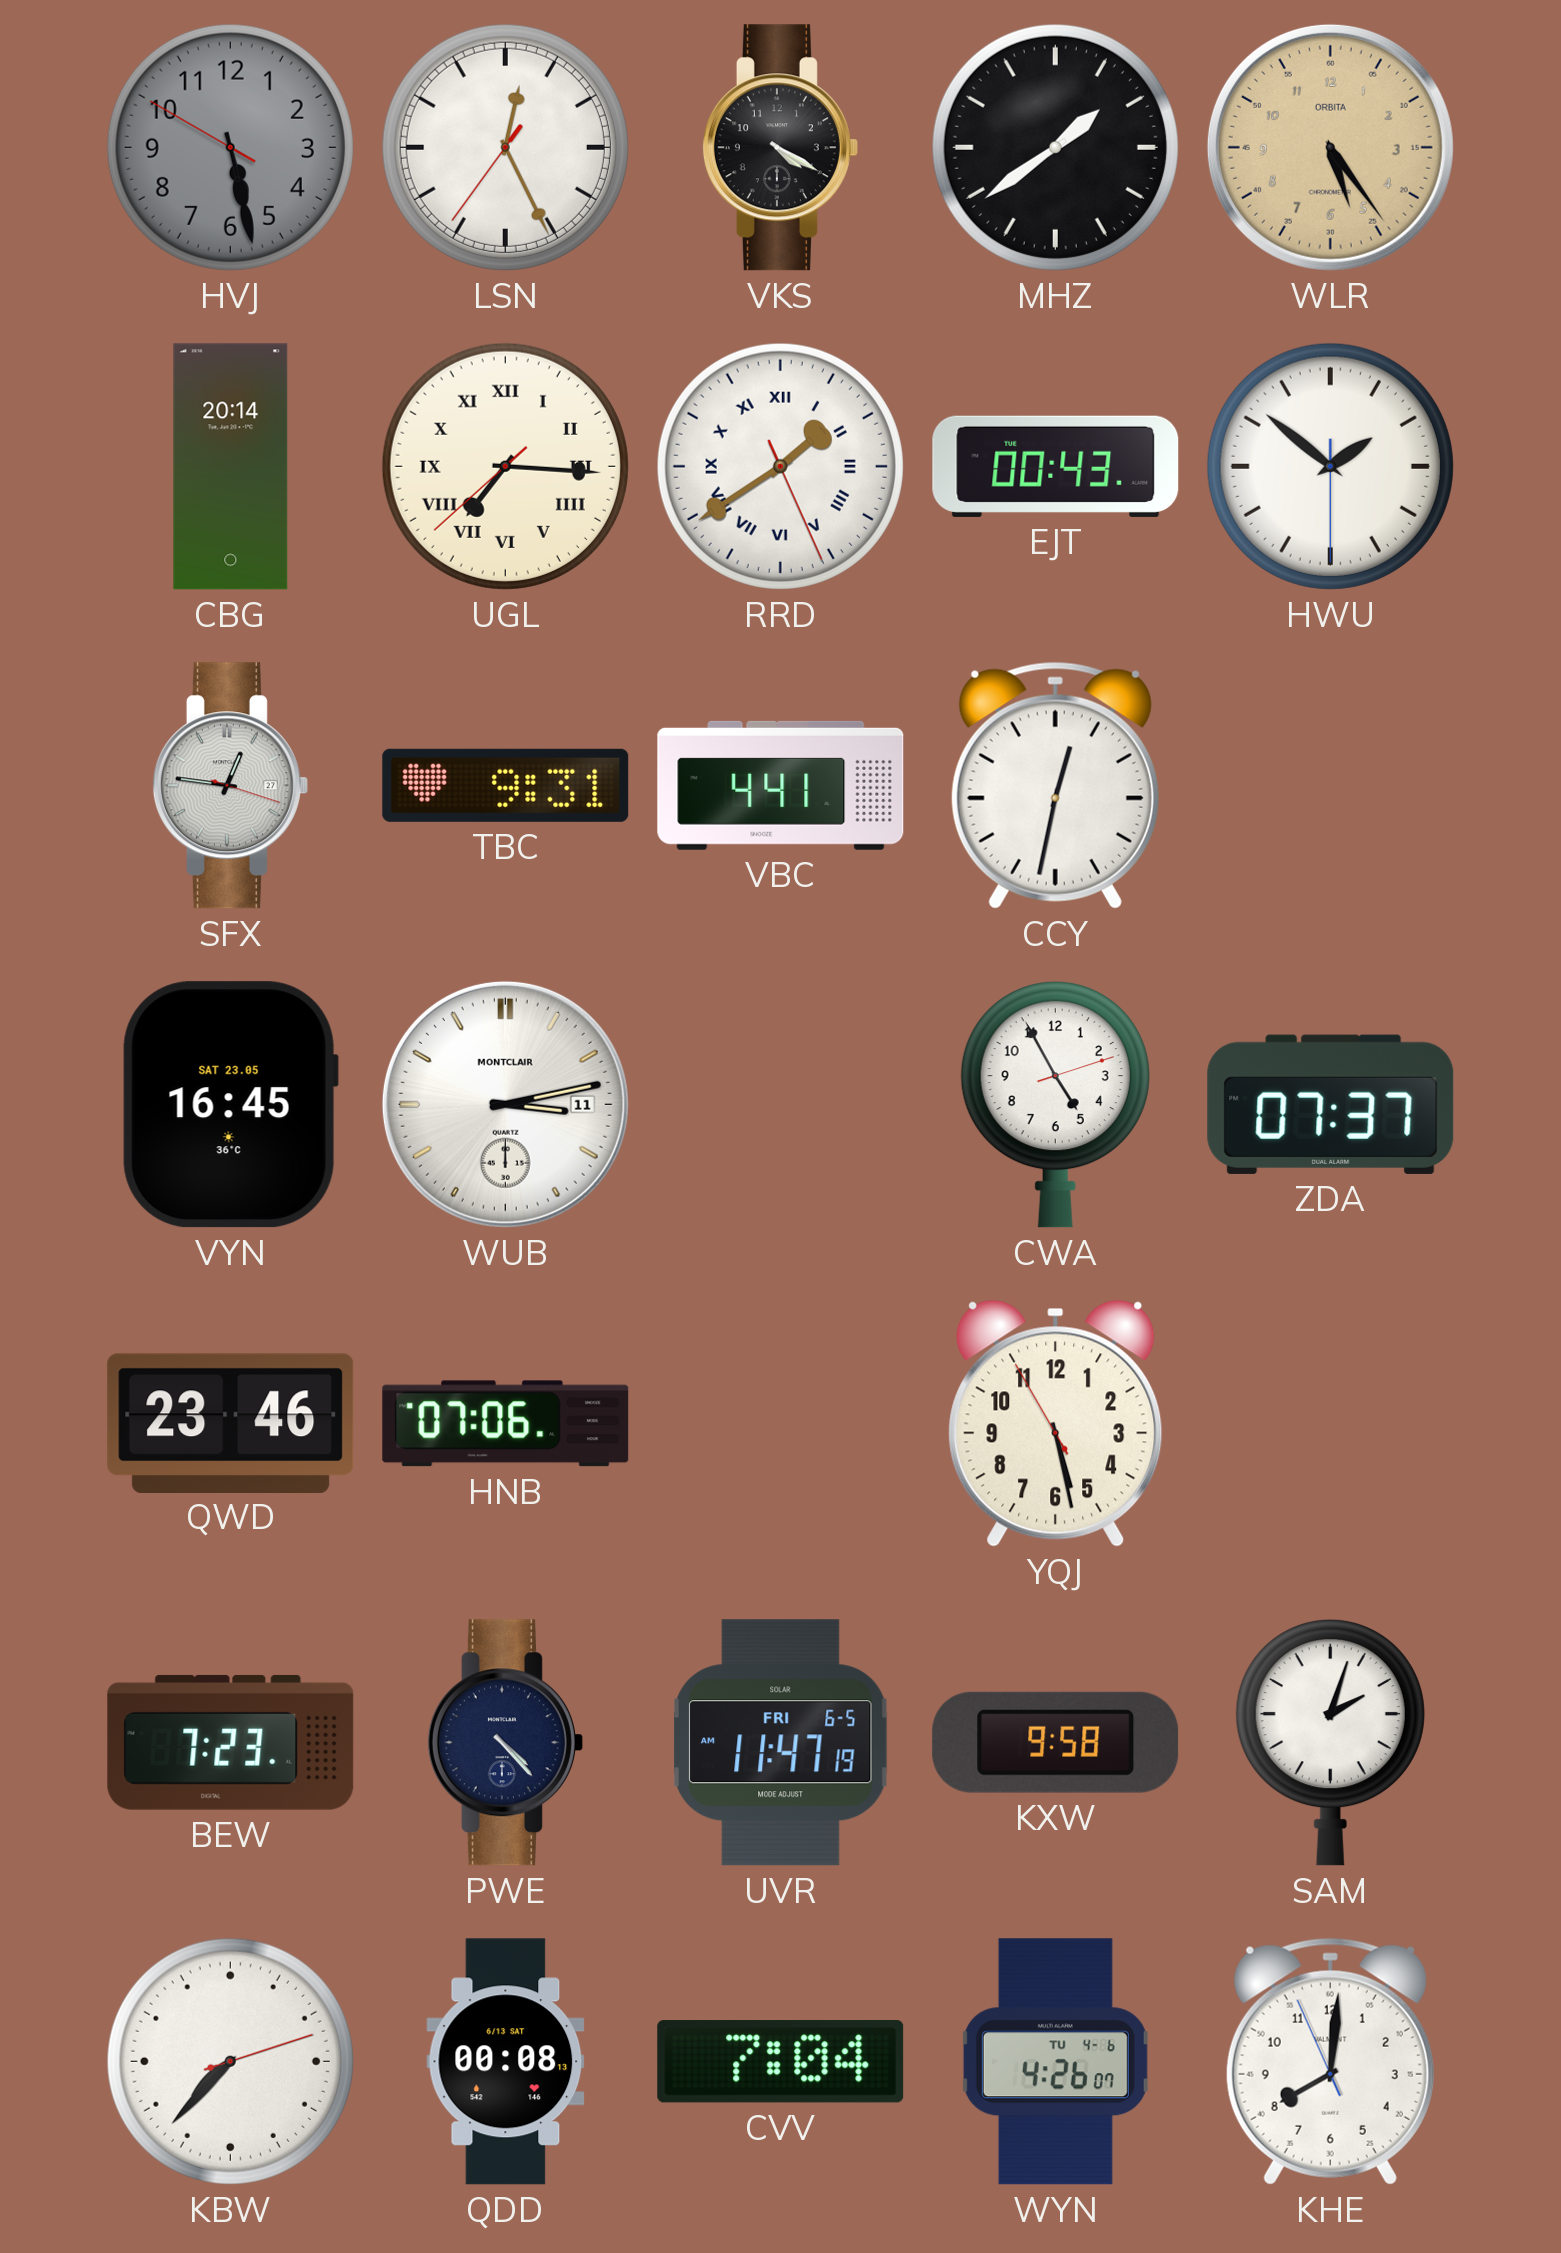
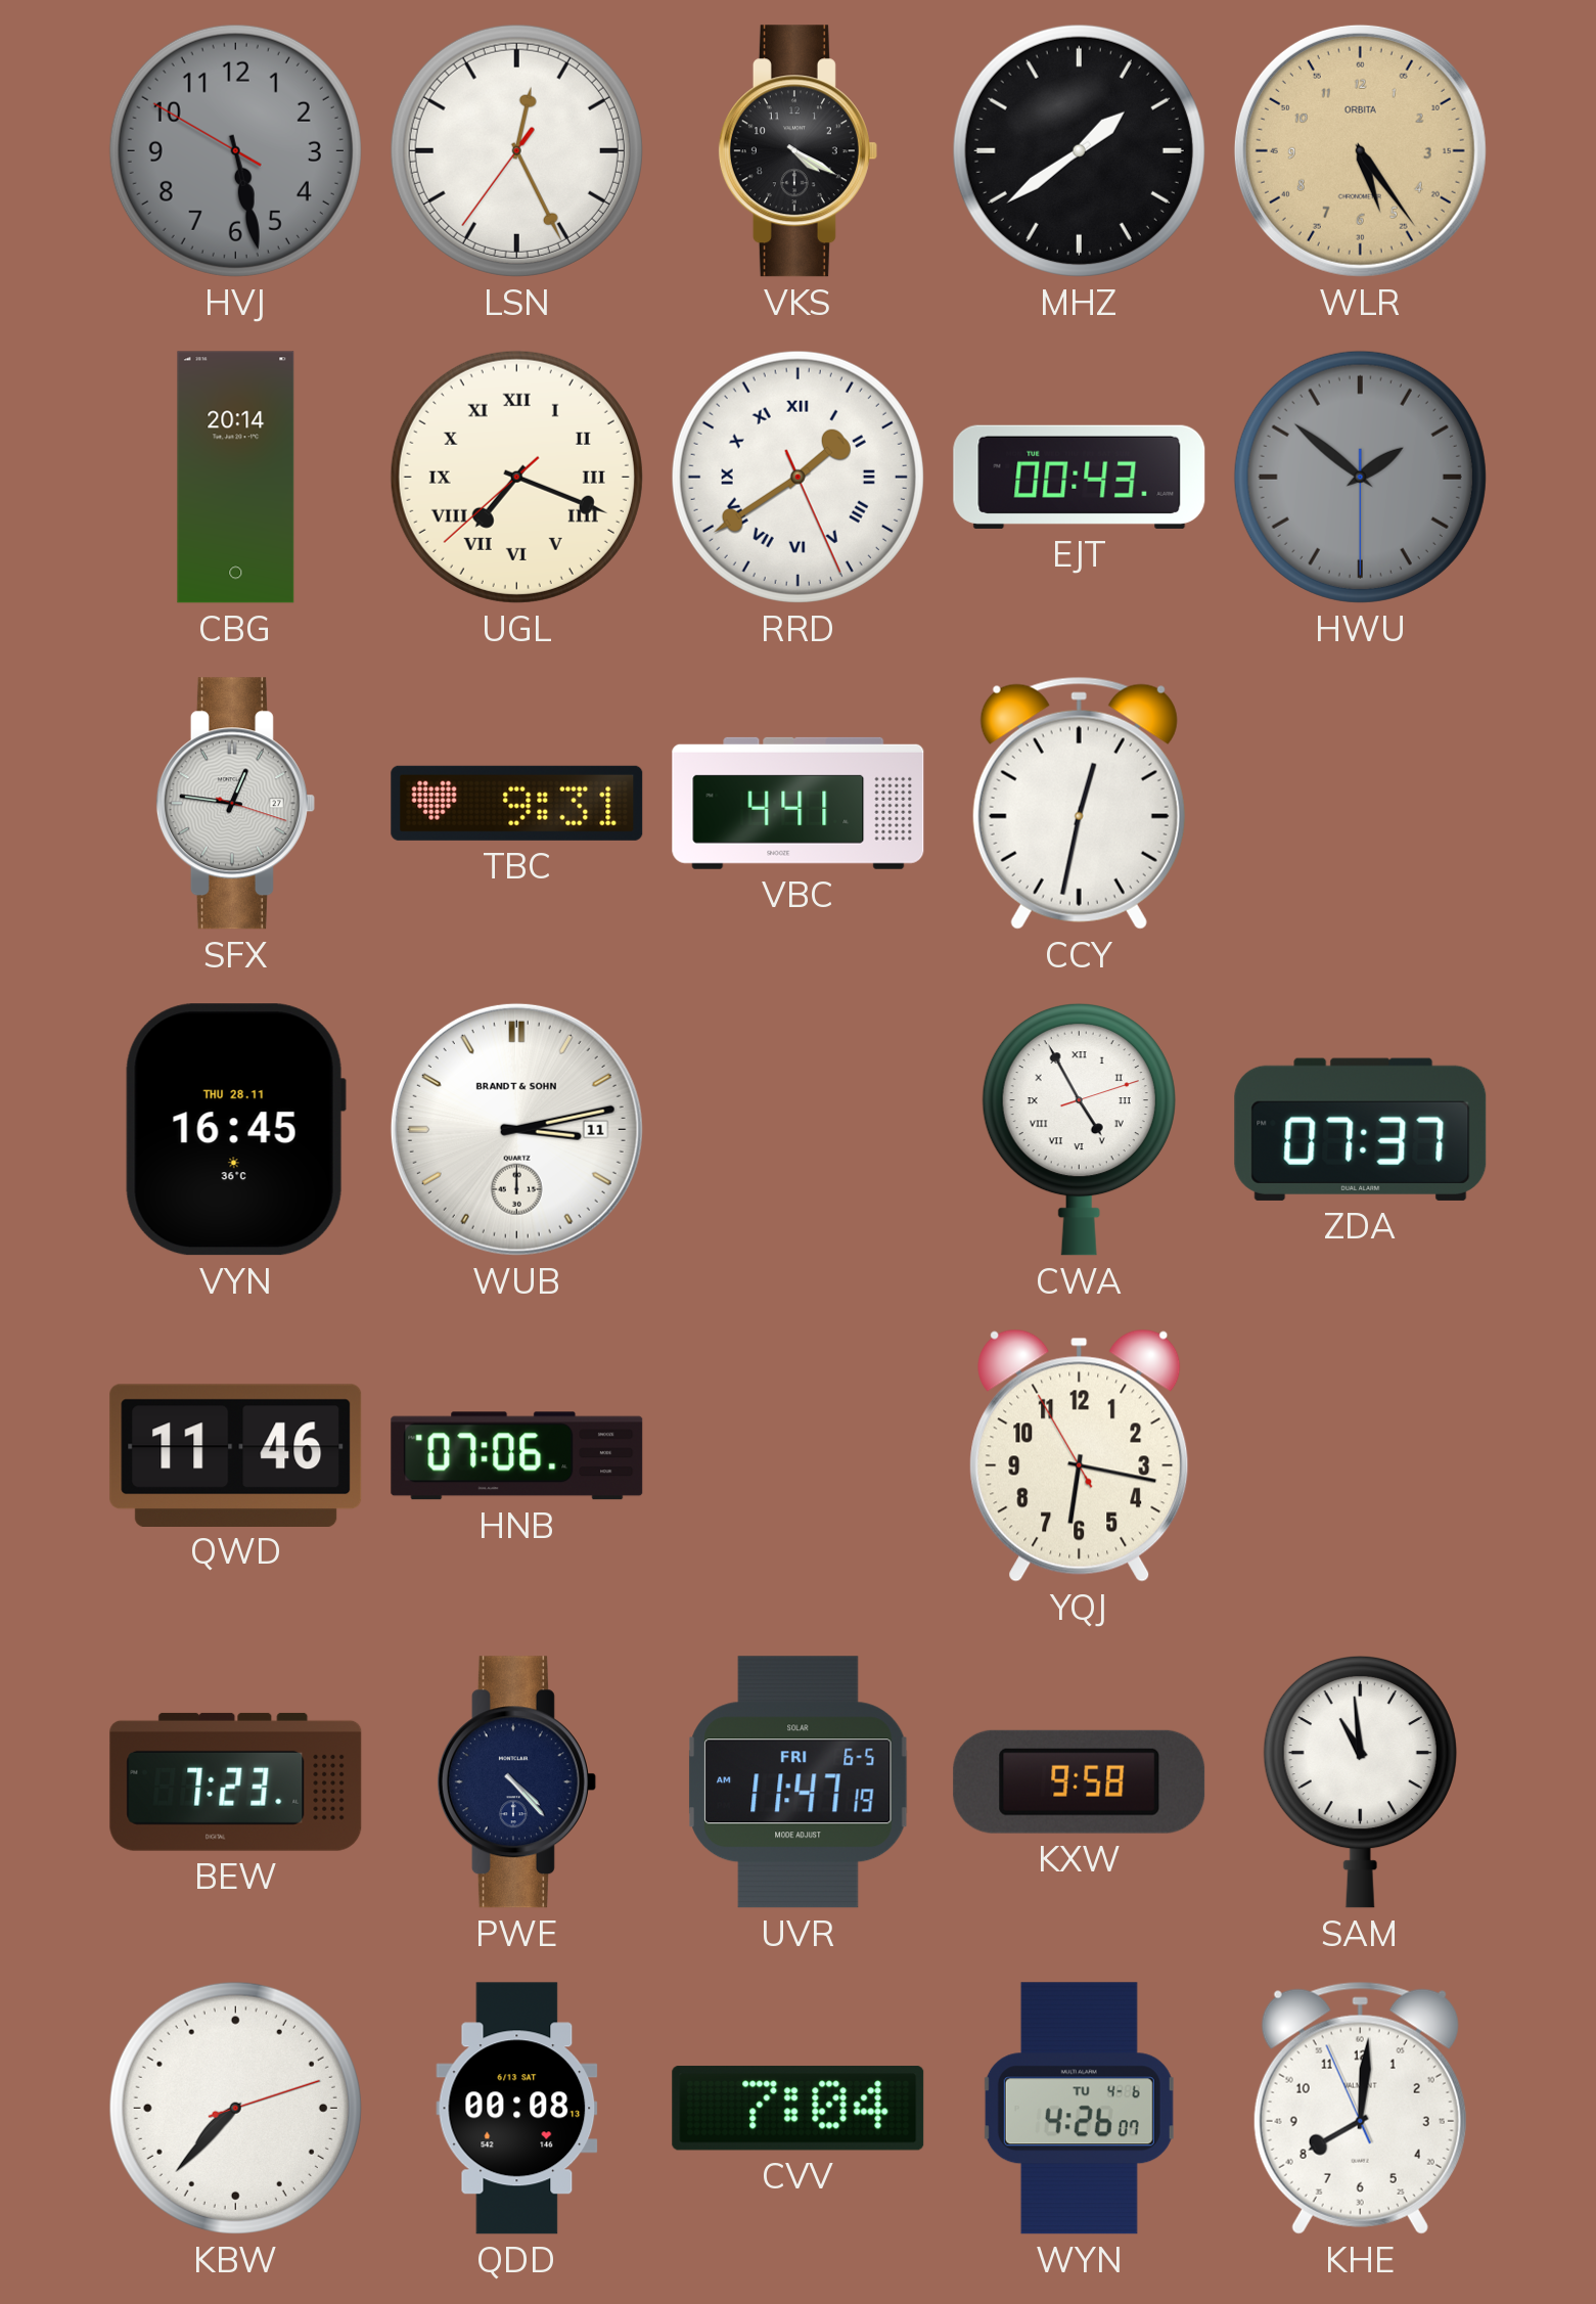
UGL: 7:15 -> 7:18
HWU dial: white -> grey
VYN date: SAT 23.05 -> THU 28.11
WUB brand: MONTCLAIR -> BRANDT & SOHN
CWA numerals: Arabic -> Roman
QWD: 23:46 -> 11:46
YQJ: 5:27 -> 6:16
SAM: 2:03 -> 10:59
